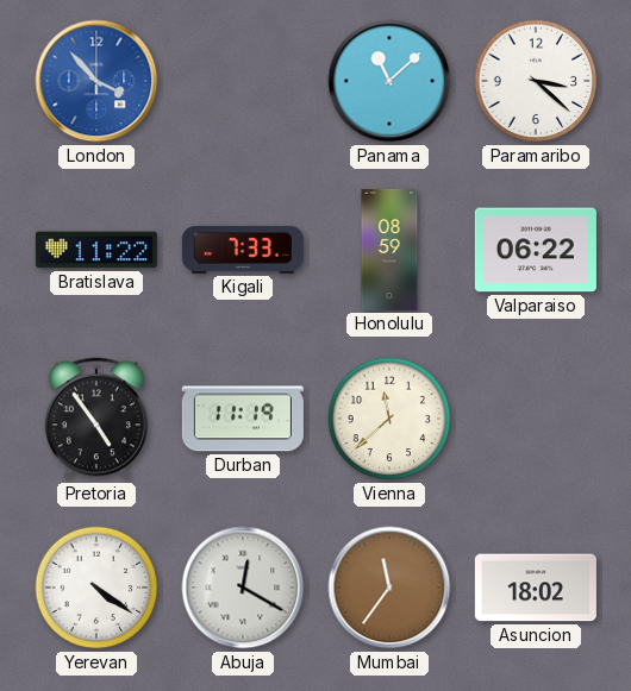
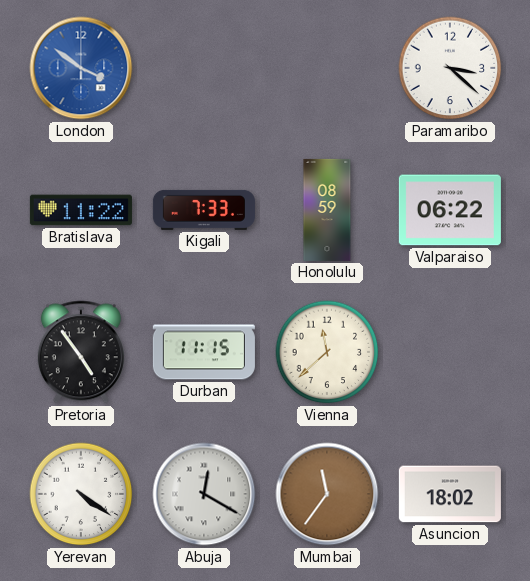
London: 3:53 -> 3:51
Panama: 11:08 -> none
Durban: 11:19 -> 11:15
